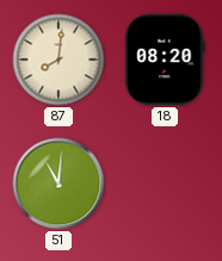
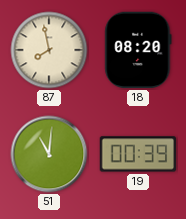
87: 8:01 -> 7:58
19: none -> 00:39
